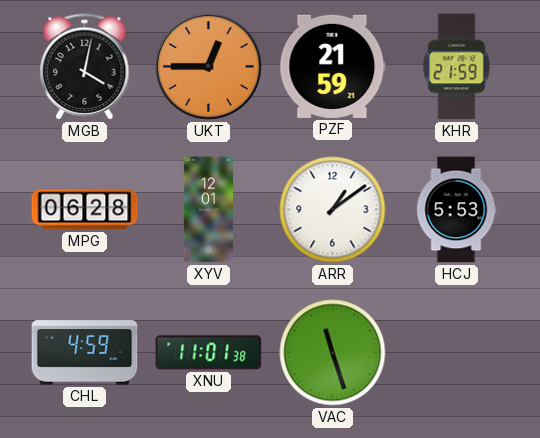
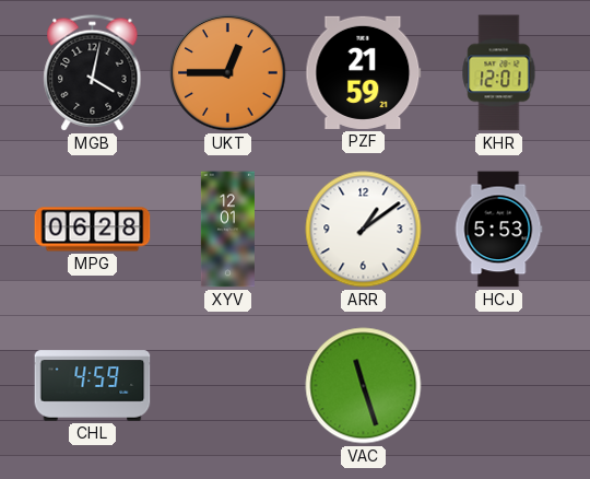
KHR: 21:59 -> 12:01
XNU: 11:01 -> none
